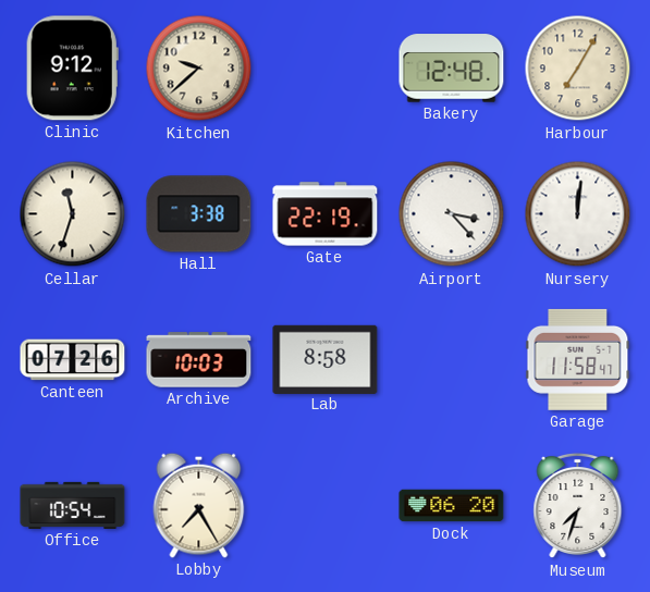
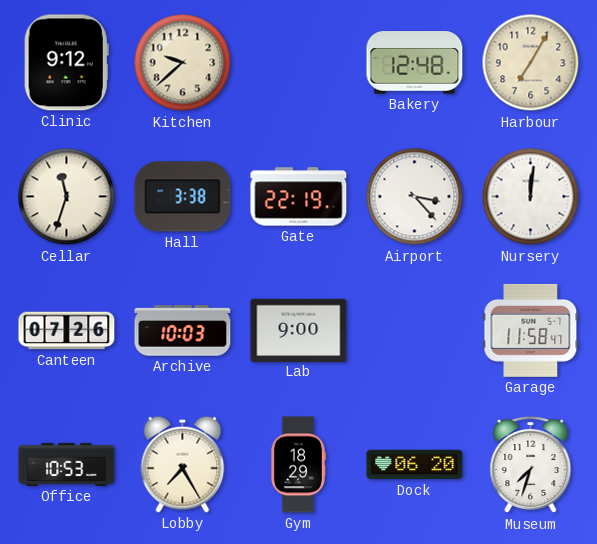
Lab: 8:58 -> 9:00
Office: 10:54 -> 10:53
Gym: none -> 18:29
